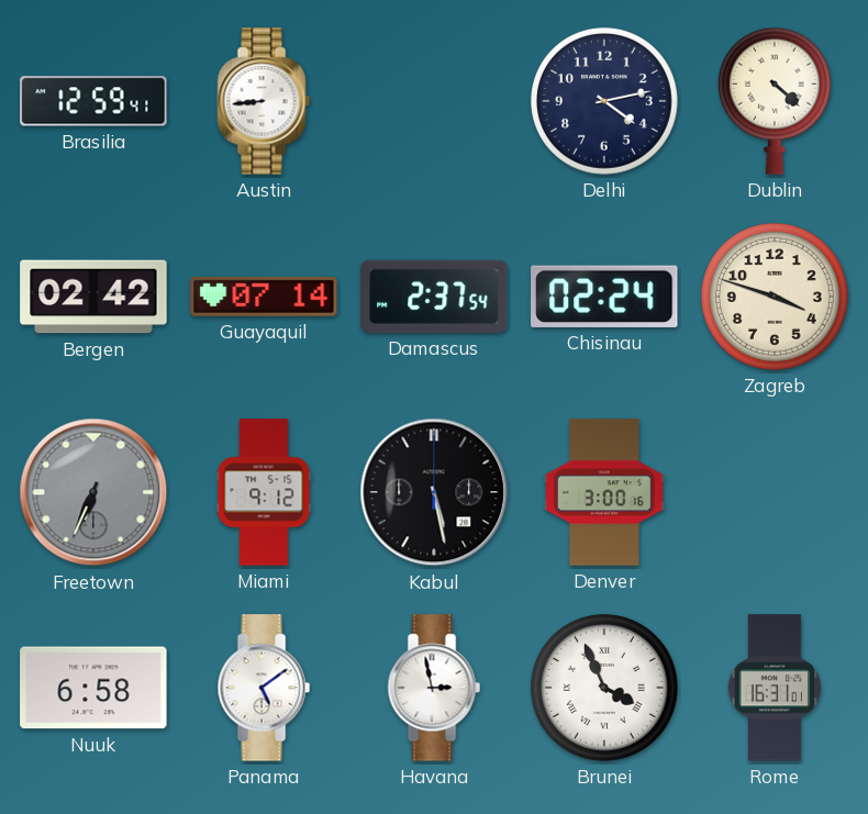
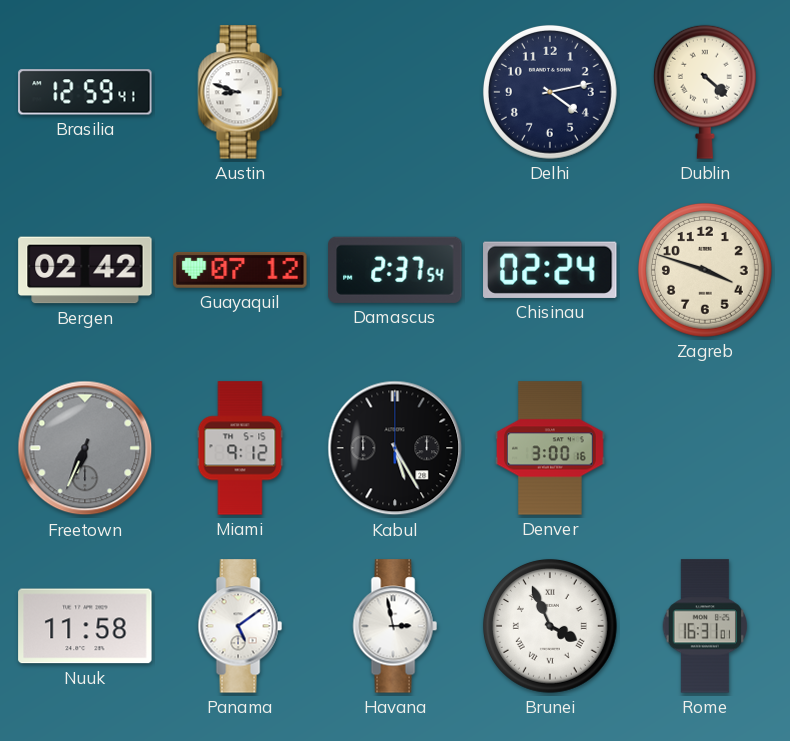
Austin: 8:44 -> 8:48
Guayaquil: 07:14 -> 07:12
Kabul: 5:28 -> 5:25
Nuuk: 6:58 -> 11:58
